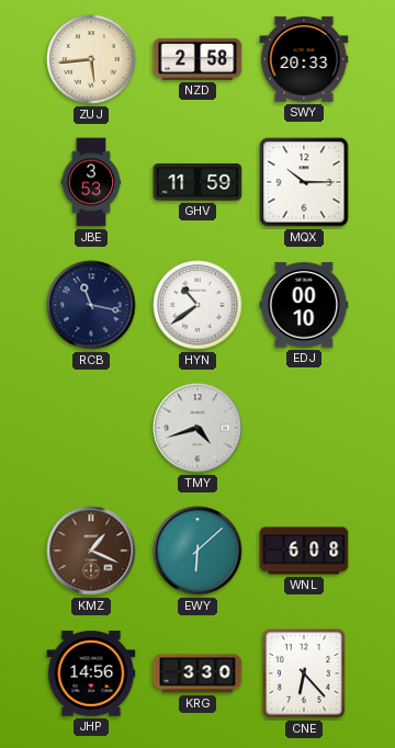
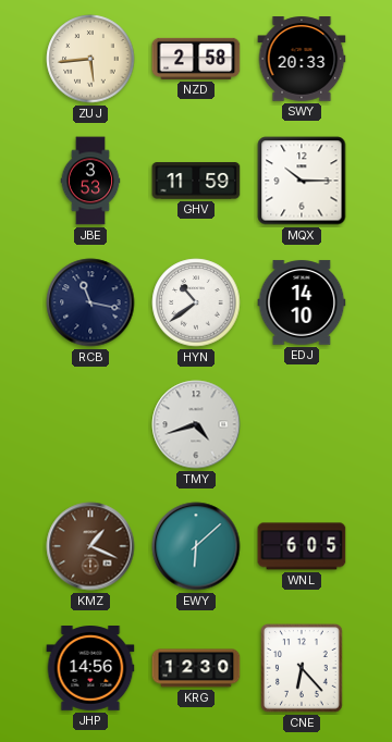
EDJ: 00:10 -> 14:10
WNL: 6:08 -> 6:05
KRG: 3:30 -> 12:30
